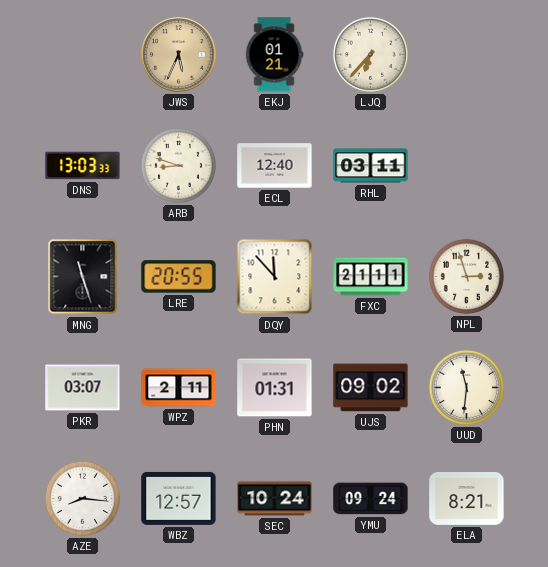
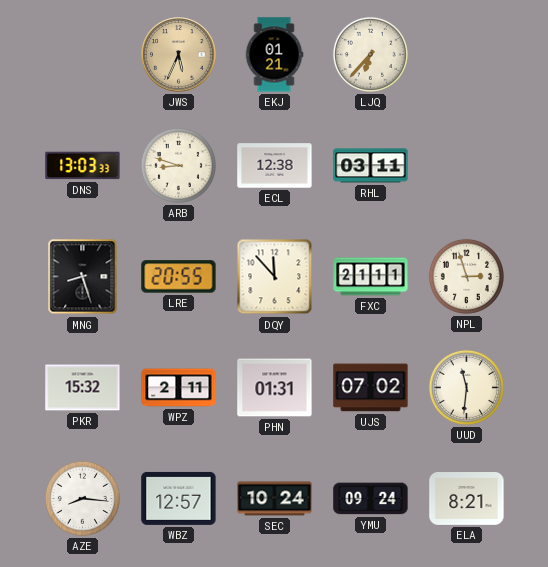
ECL: 12:40 -> 12:38
MNG: 11:27 -> 8:27
PKR: 03:07 -> 15:32
UJS: 09:02 -> 07:02
